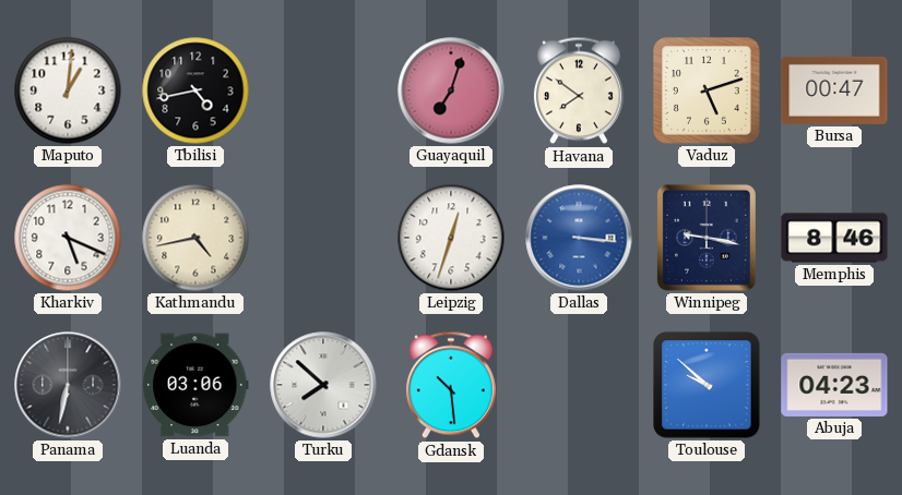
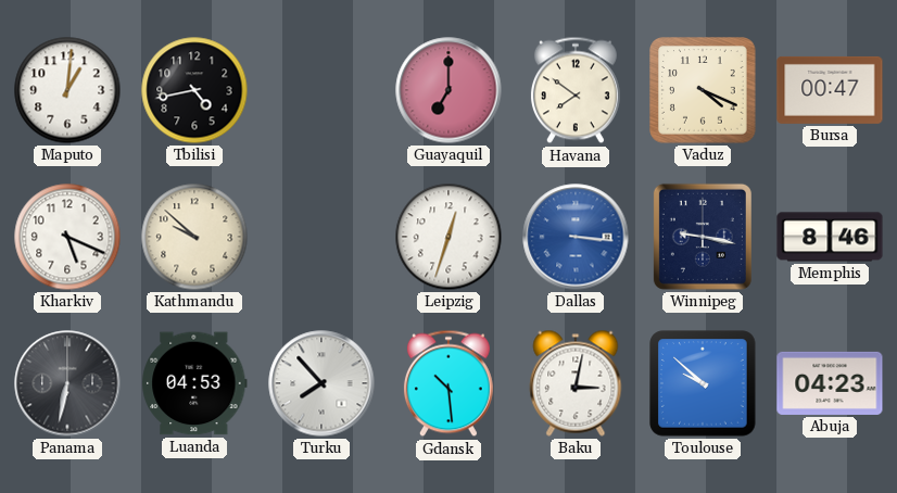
Guayaquil: 7:03 -> 7:00
Vaduz: 5:12 -> 4:19
Kathmandu: 4:43 -> 9:52
Luanda: 03:06 -> 04:53
Turku: 7:52 -> 7:53
Baku: none -> 3:02
